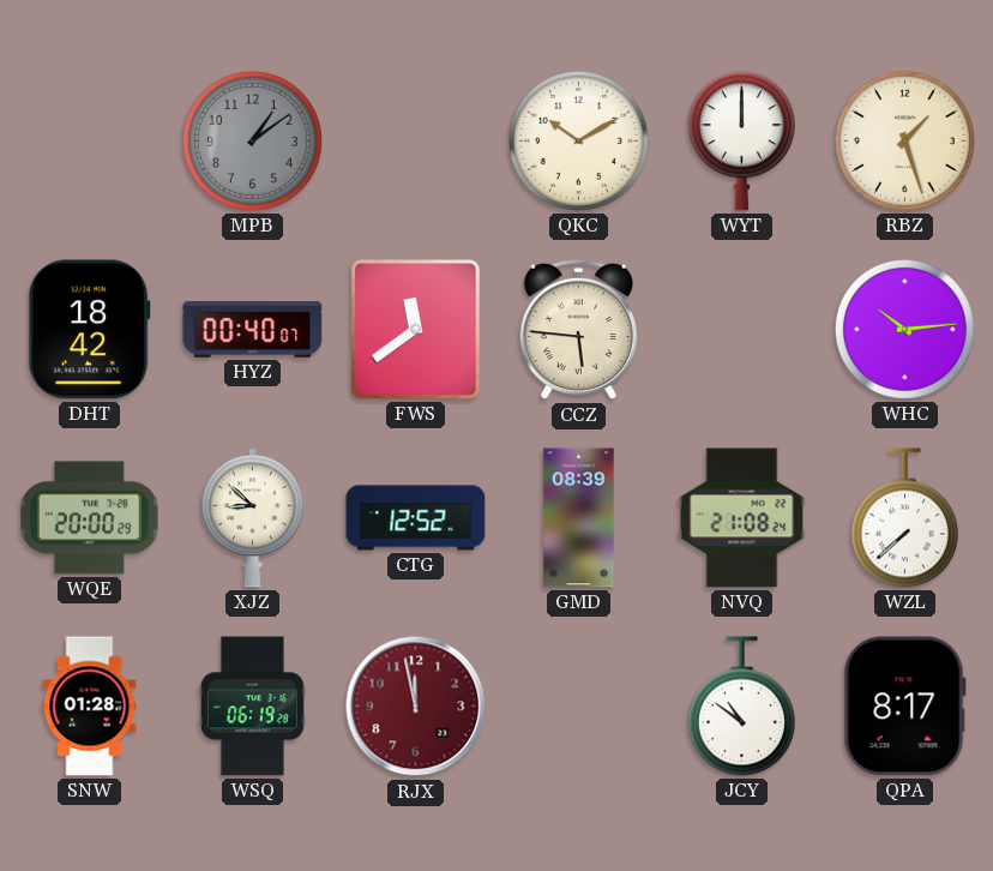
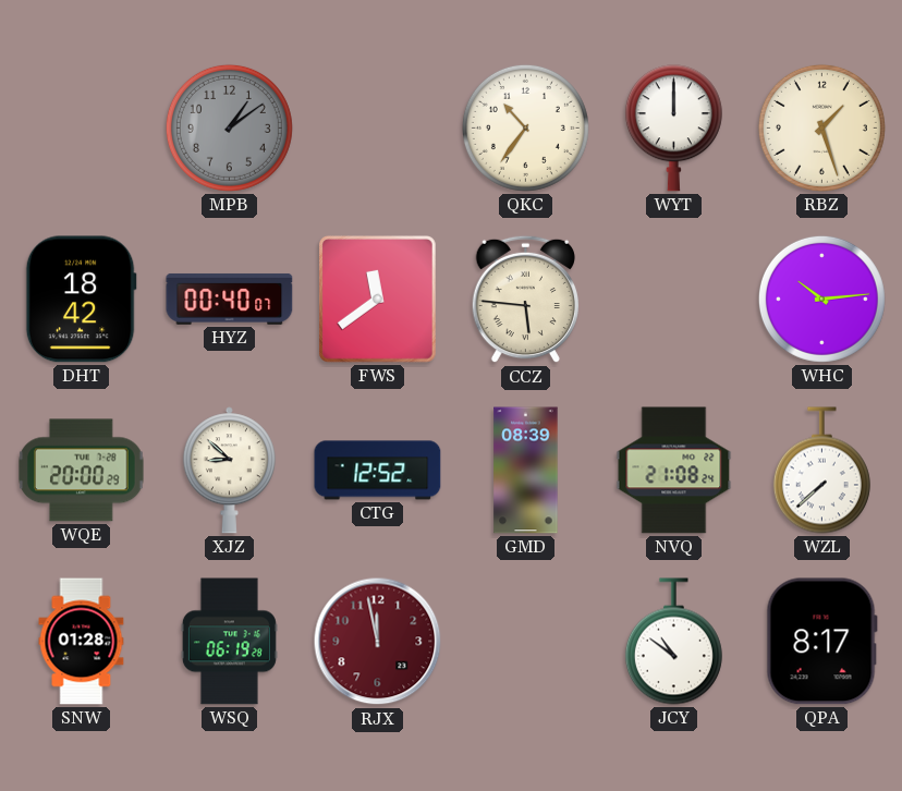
QKC: 10:10 -> 10:36
